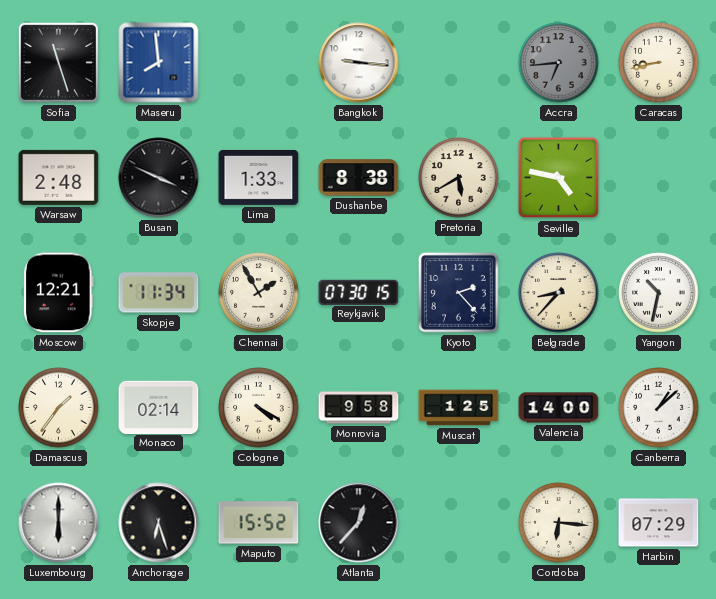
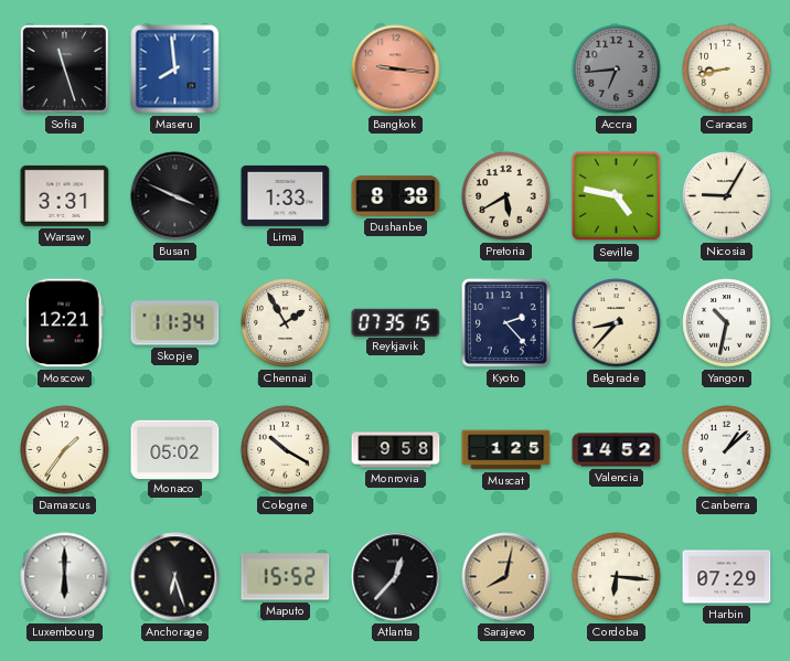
Bangkok dial: white -> salmon
Warsaw: 2:48 -> 3:31
Nicosia: none -> 9:05
Reykjavik: 07:30 -> 07:35
Monaco: 02:14 -> 05:02
Cologne: 4:20 -> 10:20
Valencia: 14:00 -> 14:52
Sarajevo: none -> 8:02
